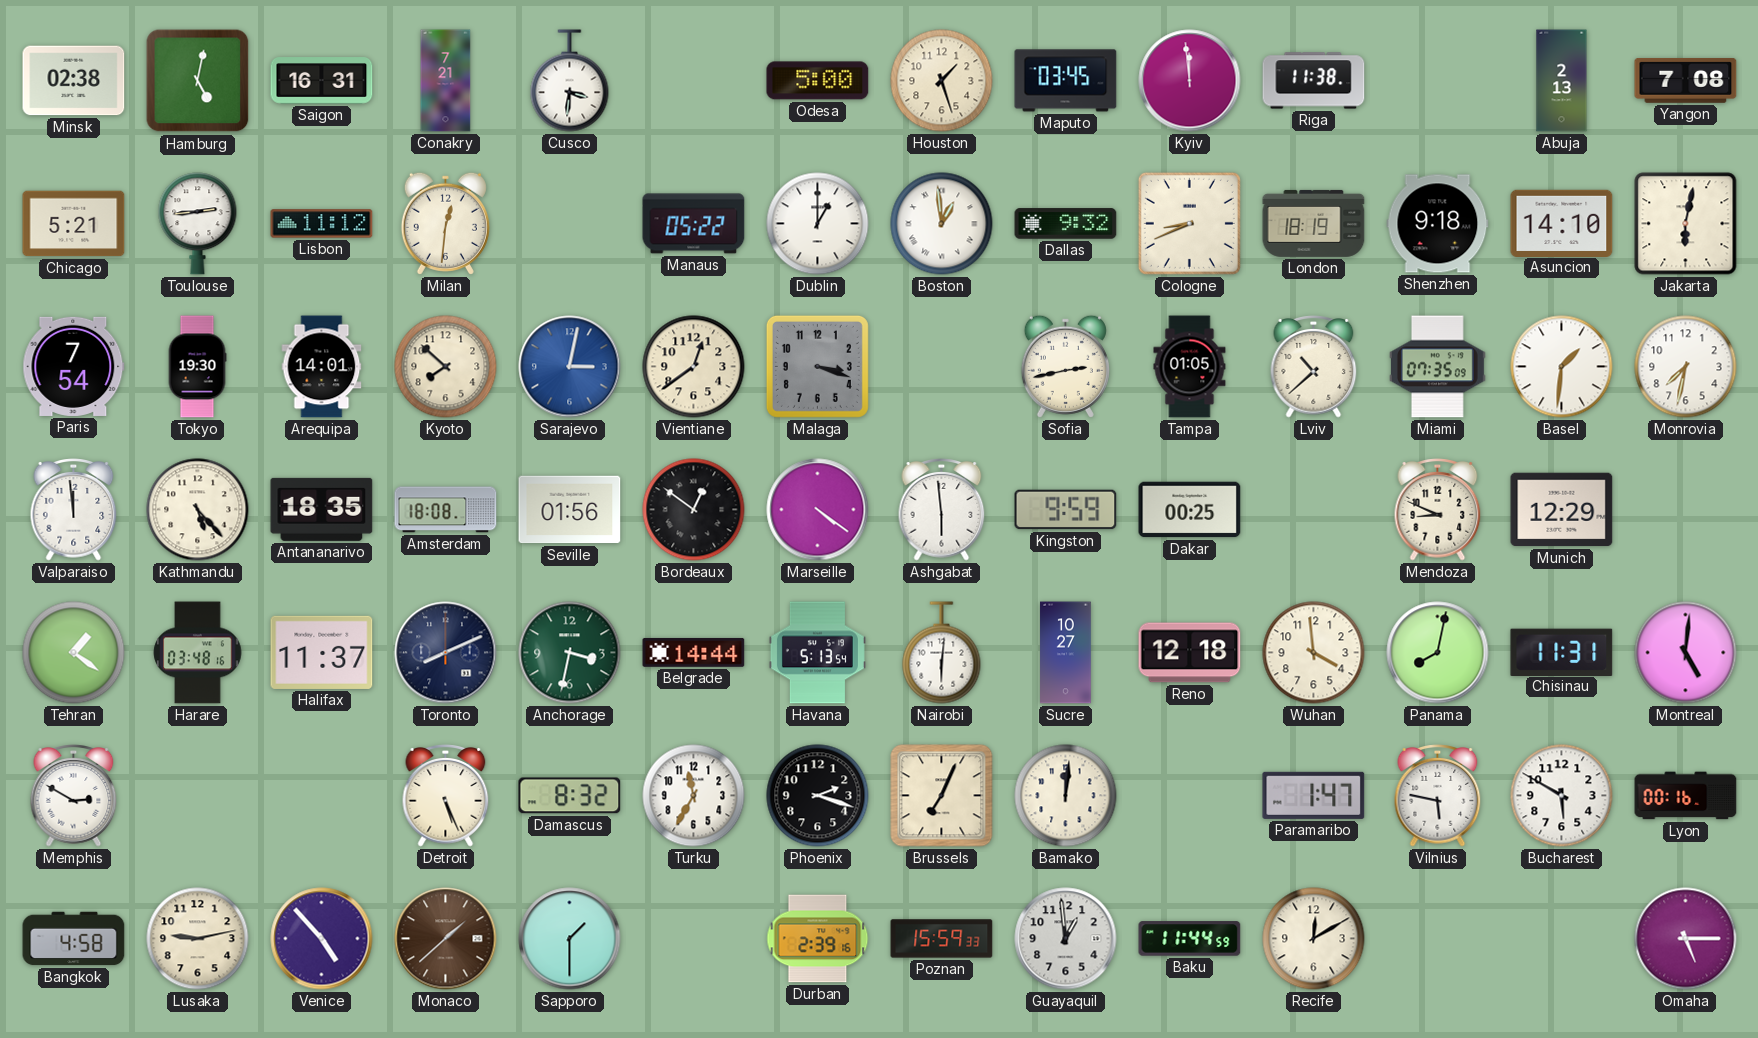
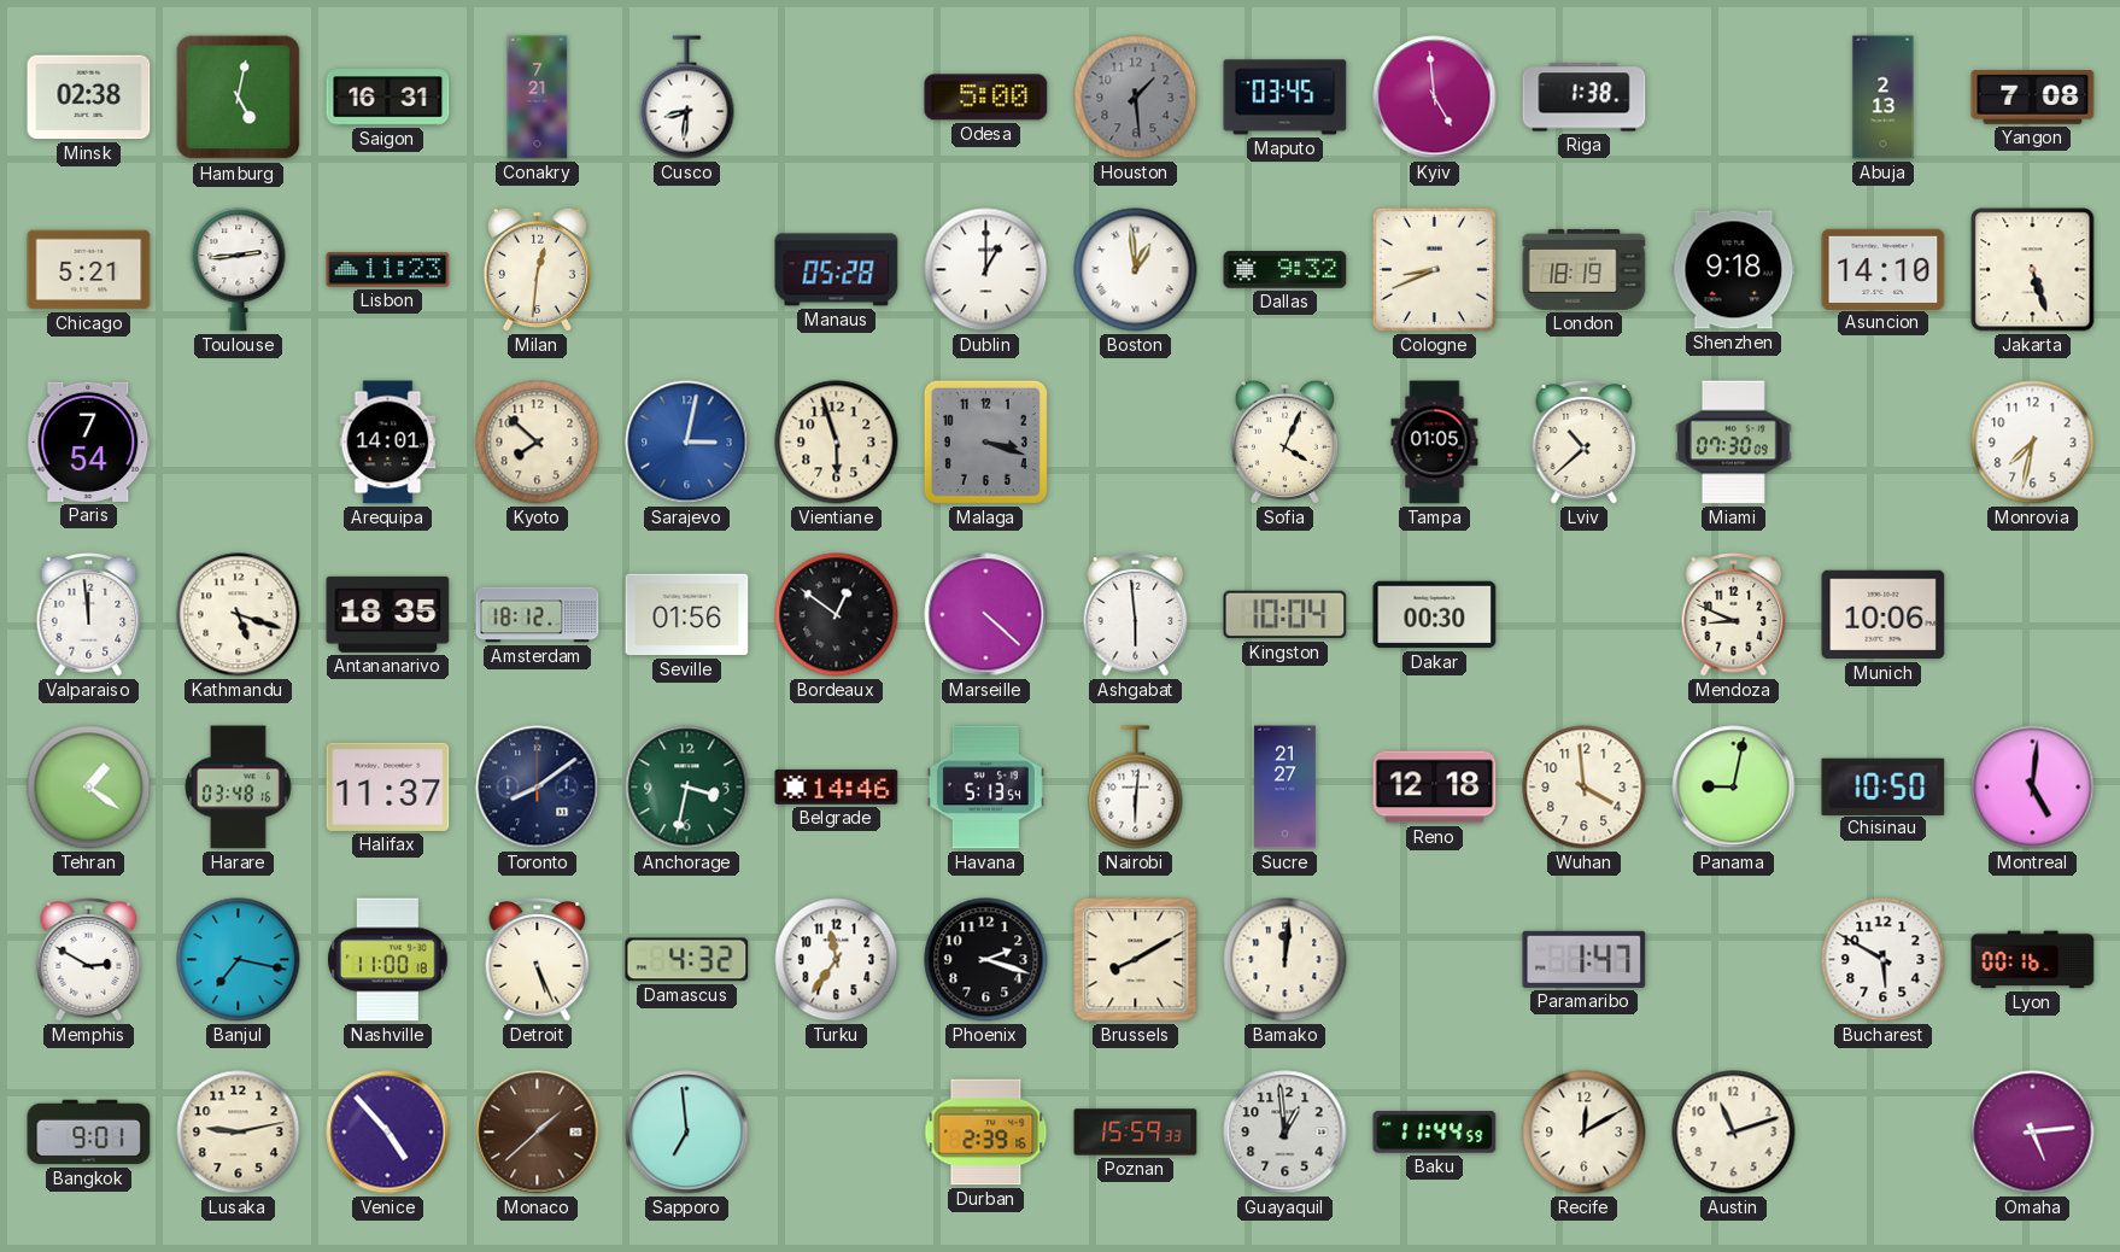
Cusco: 3:31 -> 8:31
Houston: 1:27 -> 1:29
Houston dial: cream -> grey
Kyiv: 11:59 -> 4:59
Riga: 11:38 -> 1:38
Lisbon: 11:12 -> 11:23
Manaus: 05:22 -> 05:28
Jakarta: 6:02 -> 5:27
Tokyo: 19:30 -> none
Vientiane: 12:39 -> 5:57
Sofia: 2:43 -> 4:04
Miami: 07:35 -> 07:30
Basel: 1:31 -> none
Kathmandu: 5:23 -> 5:18
Amsterdam: 18:08 -> 18:12
Marseille: 4:21 -> 4:22
Kingston: 9:59 -> 10:04
Dakar: 00:25 -> 00:30
Munich: 12:29 -> 10:06
Toronto: 8:11 -> 8:09
Belgrade: 14:44 -> 14:46
Sucre: 10:27 -> 21:27
Panama: 8:02 -> 9:02
Chisinau: 11:31 -> 10:50
Banjul: none -> 7:17
Nashville: none -> 11:00
Damascus: 8:32 -> 4:32
Turku: 11:35 -> 11:36
Brussels: 7:04 -> 8:10
Vilnius: 5:47 -> none
Bangkok: 4:58 -> 9:01
Sapporo: 1:30 -> 6:59
Austin: none -> 11:12
Omaha: 5:15 -> 5:14
